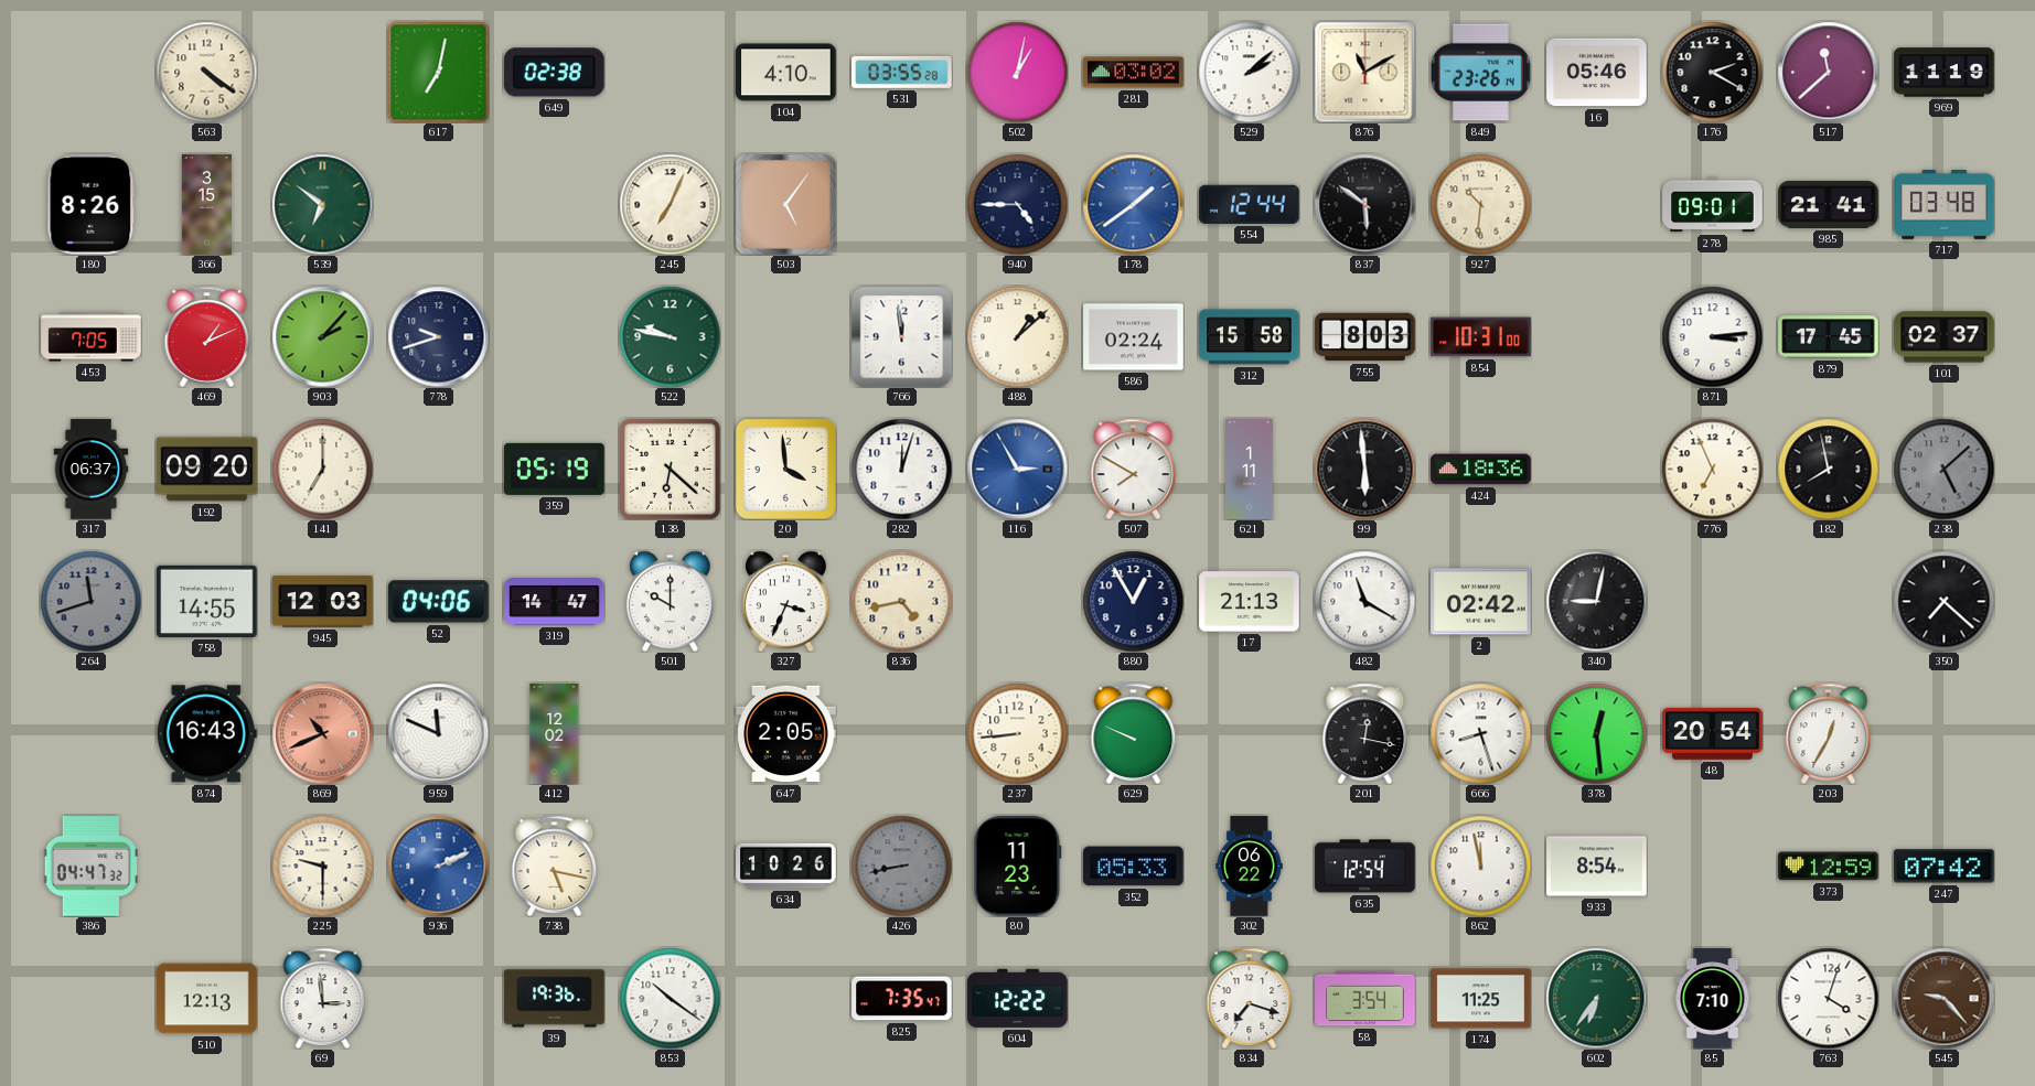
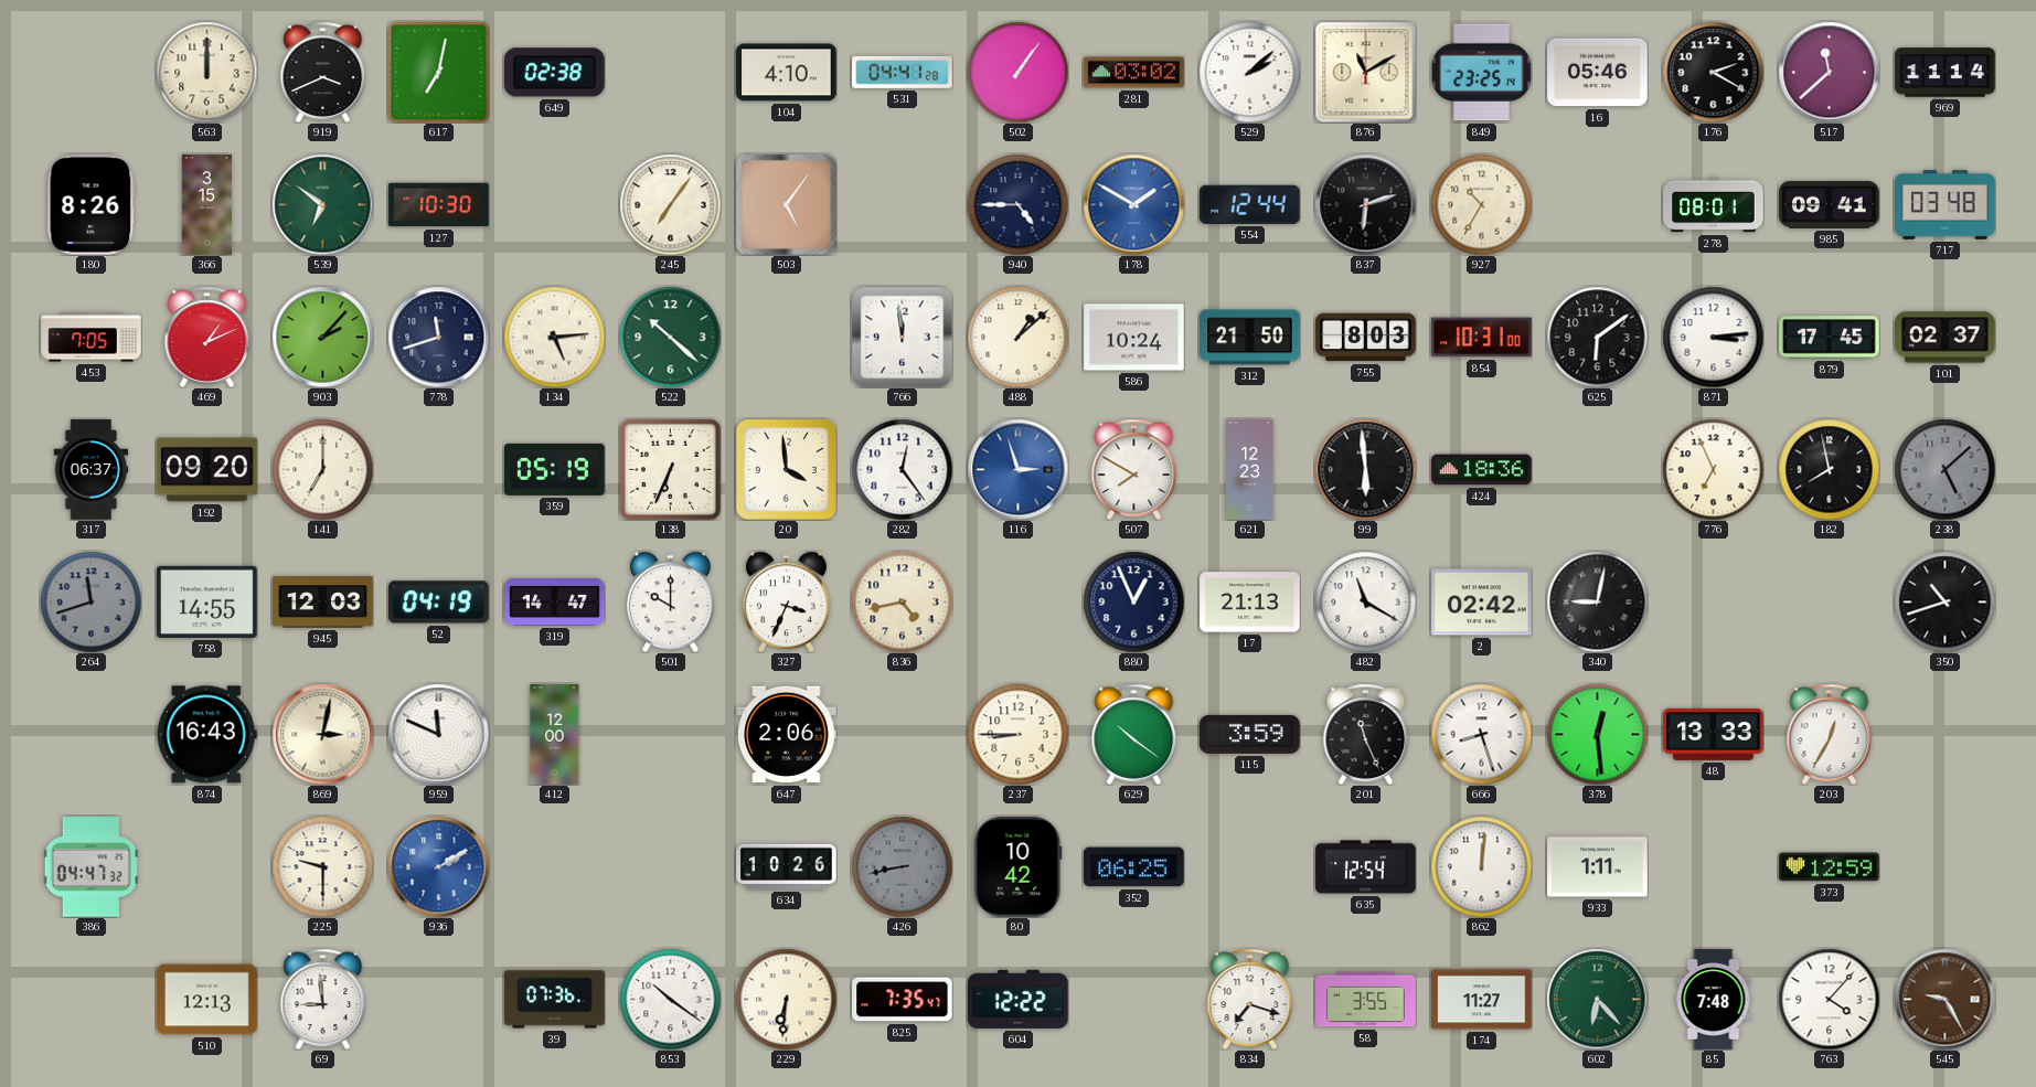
563: 4:21 -> 12:00
919: none -> 3:41
531: 03:55 -> 04:41
502: 1:02 -> 1:06
849: 23:26 -> 23:25
969: 11:19 -> 11:14
127: none -> 10:30
245: 7:04 -> 7:06
178: 1:39 -> 1:50
837: 5:51 -> 6:12
927: 10:31 -> 10:35
278: 09:01 -> 08:01
985: 21:41 -> 09:41
778: 9:42 -> 11:42
134: none -> 5:14
522: 9:47 -> 10:22
586: 02:24 -> 10:24
312: 15:58 -> 21:50
625: none -> 6:09
138: 6:22 -> 6:34
282: 12:03 -> 12:24
116: 2:55 -> 2:57
621: 1:11 -> 12:23
52: 04:06 -> 04:19
880: 12:55 -> 12:56
350: 7:22 -> 10:42
869: 10:41 -> 3:02
869 dial: salmon -> cream
412: 12:02 -> 12:00
647: 2:05 -> 2:06
237: 8:44 -> 8:45
629: 9:49 -> 10:21
115: none -> 3:59
201: 12:17 -> 11:26
48: 20:54 -> 13:33
936: 2:11 -> 2:10
738: 5:17 -> none
80: 11:23 -> 10:42
352: 05:33 -> 06:25
302: 06:22 -> none
862: 11:58 -> 12:01
933: 8:54 -> 1:11
247: 07:42 -> none
69: 2:59 -> 8:59
39: 19:36 -> 07:36
229: none -> 6:31
58: 3:54 -> 3:55
174: 11:25 -> 11:27
602: 6:36 -> 6:23
85: 7:10 -> 7:48
763: 4:03 -> 4:07
545: 9:23 -> 9:25
